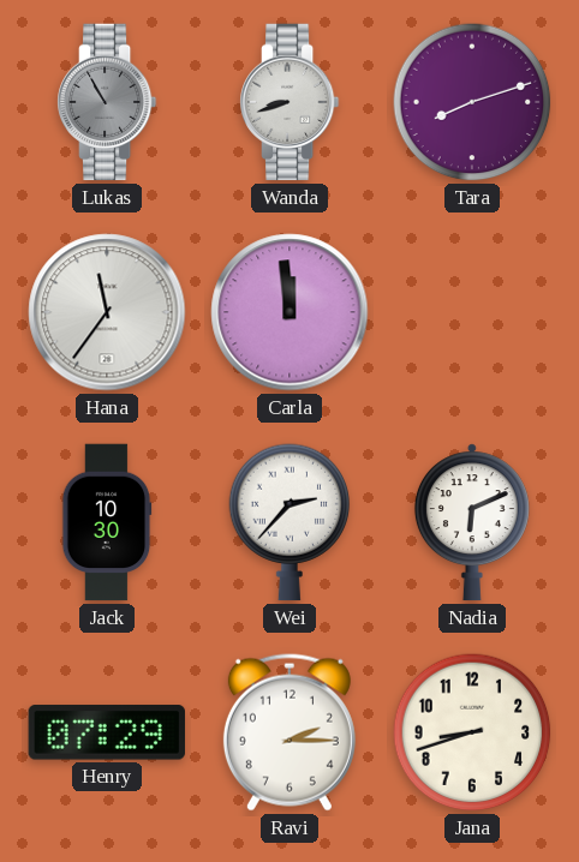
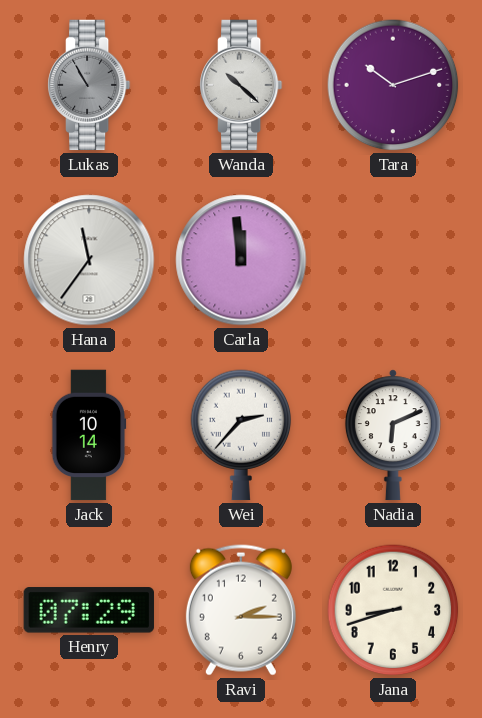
Wanda: 8:42 -> 10:22
Tara: 8:12 -> 10:12
Jack: 10:30 -> 10:14
